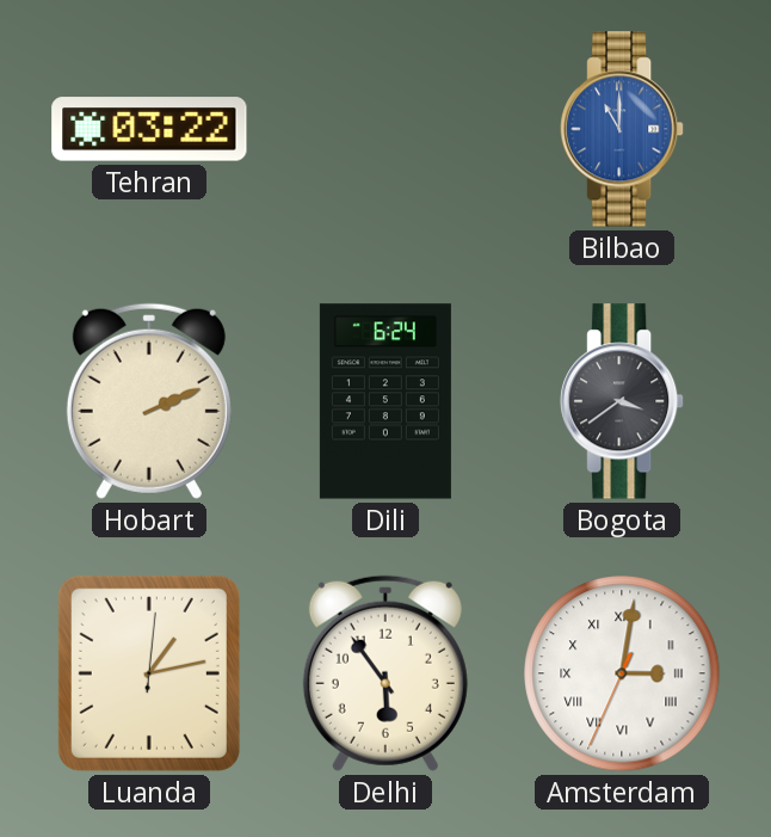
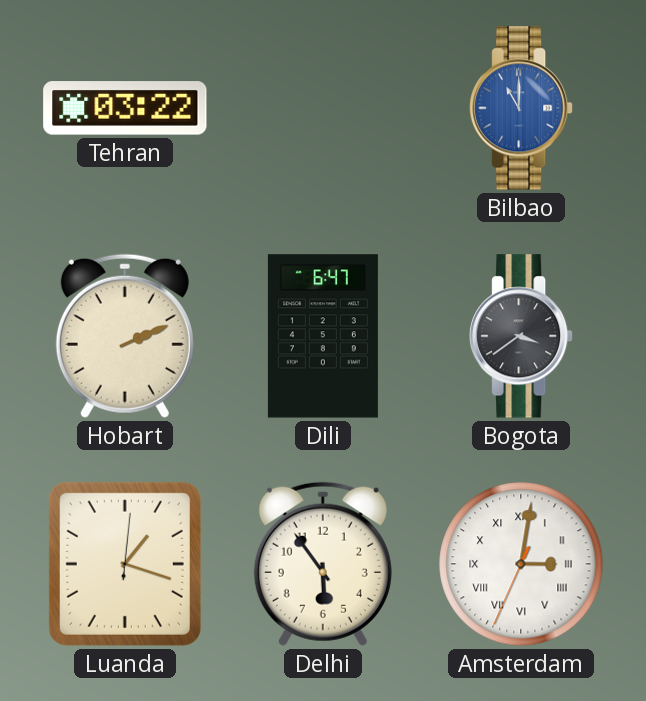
Dili: 6:24 -> 6:47
Luanda: 1:13 -> 1:18
